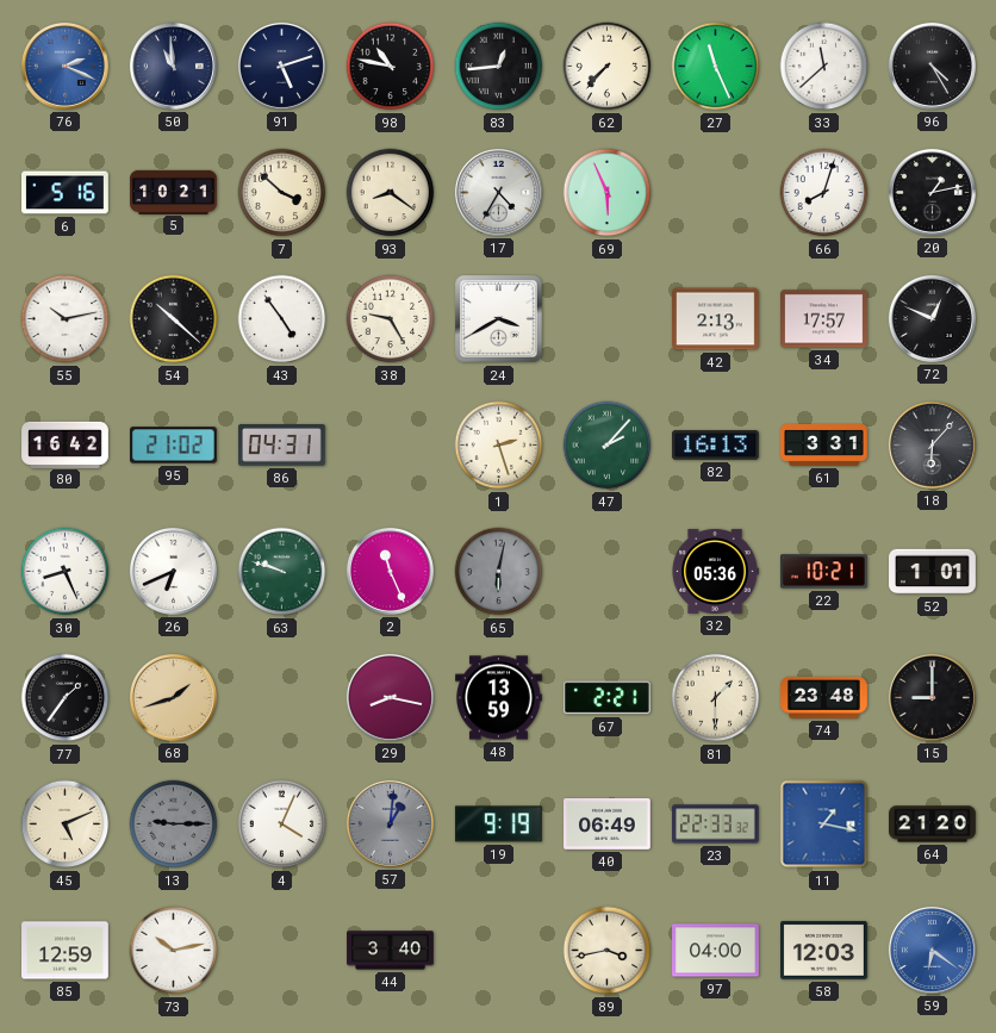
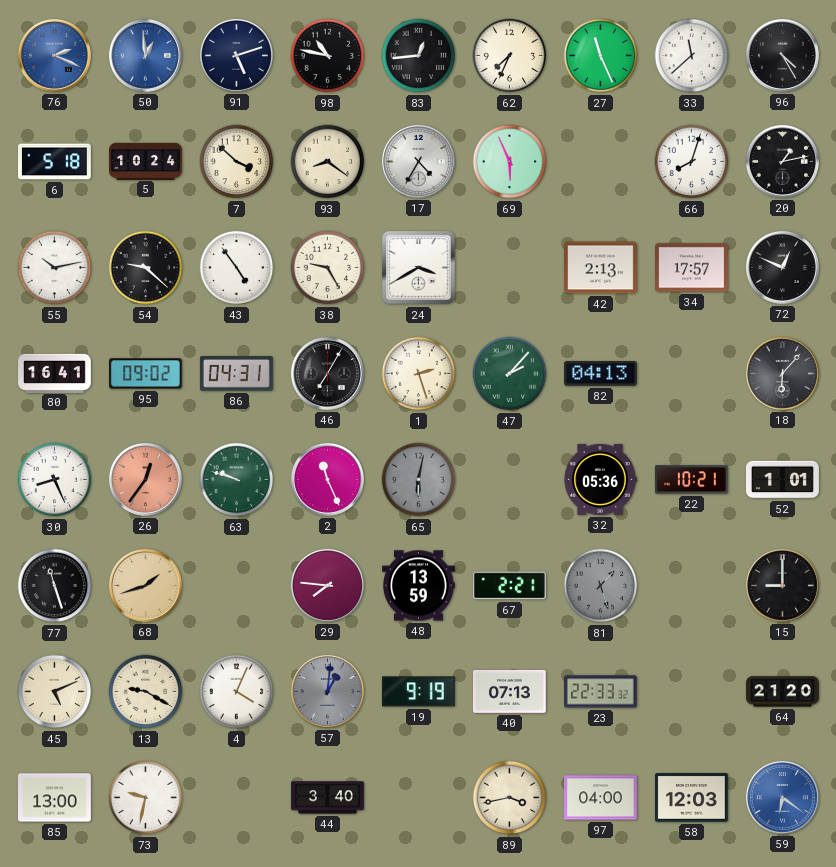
50: 10:59 -> 12:59
50 dial: navy -> blue
62: 7:37 -> 7:34
6: 5:16 -> 5:18
5: 10:21 -> 10:24
54: 10:22 -> 9:22
80: 16:42 -> 16:41
95: 21:02 -> 09:02
46: none -> 7:05
82: 16:13 -> 04:13
61: 3:31 -> none
26: 6:41 -> 12:36
26 dial: white -> salmon
77: 1:36 -> 11:27
29: 8:17 -> 7:46
81: 1:30 -> 1:27
81 dial: cream -> grey
74: 23:48 -> none
13: 9:15 -> 9:20
13 dial: grey -> cream
40: 06:49 -> 07:13
11: 1:17 -> none
85: 12:59 -> 13:00
73: 10:13 -> 9:32
